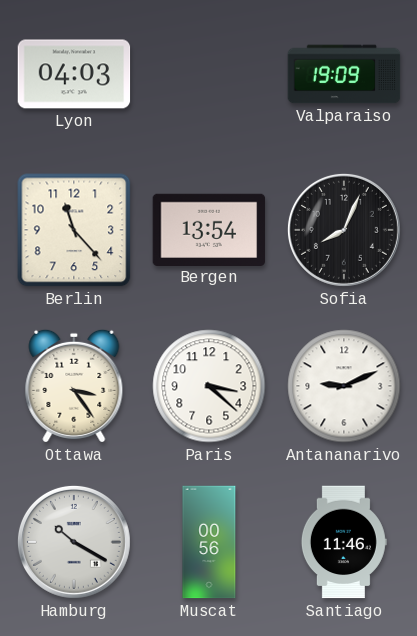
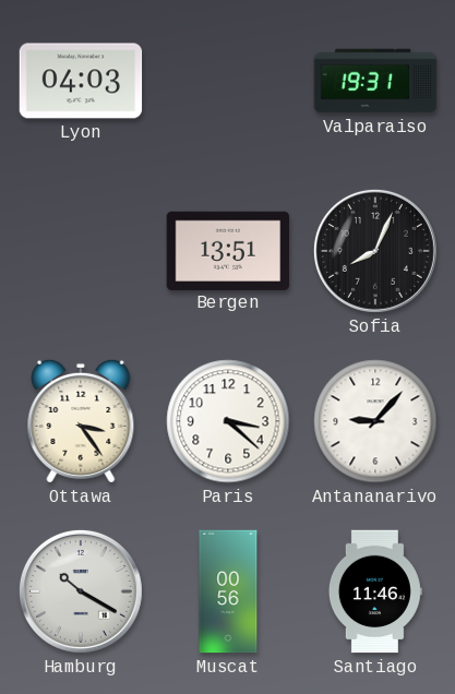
Valparaiso: 19:09 -> 19:31
Berlin: 11:23 -> none
Bergen: 13:54 -> 13:51
Antananarivo: 9:11 -> 9:07
